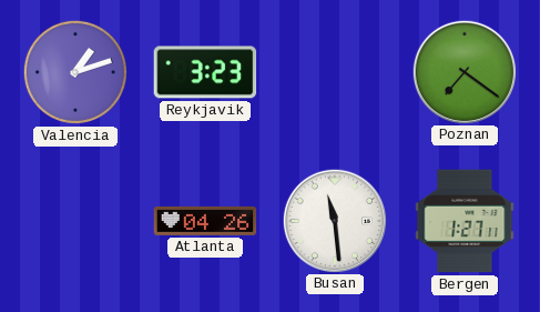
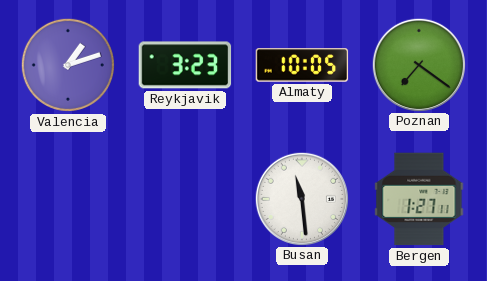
Almaty: none -> 10:05
Atlanta: 04:26 -> none
